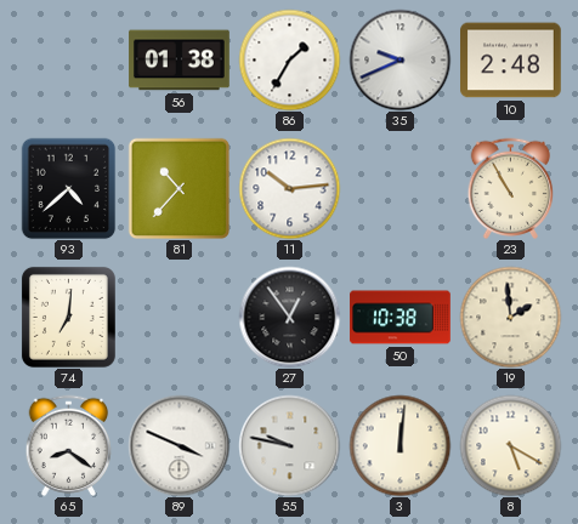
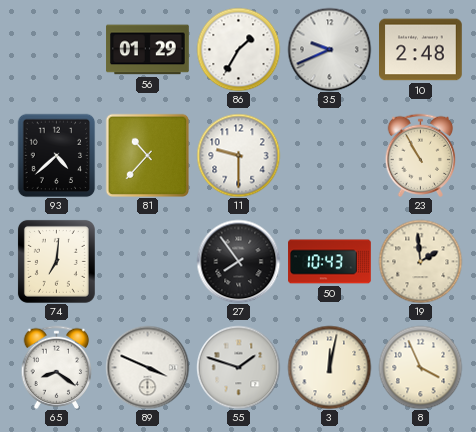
56: 01:38 -> 01:29
11: 10:14 -> 9:30
27: 12:54 -> 7:54
50: 10:38 -> 10:43
55: 9:47 -> 1:48
3: 12:01 -> 12:02
8: 5:20 -> 3:56
